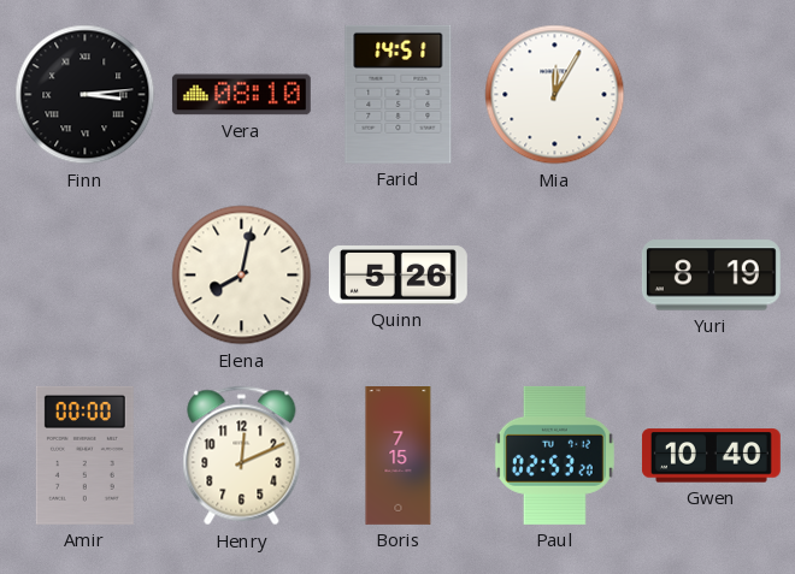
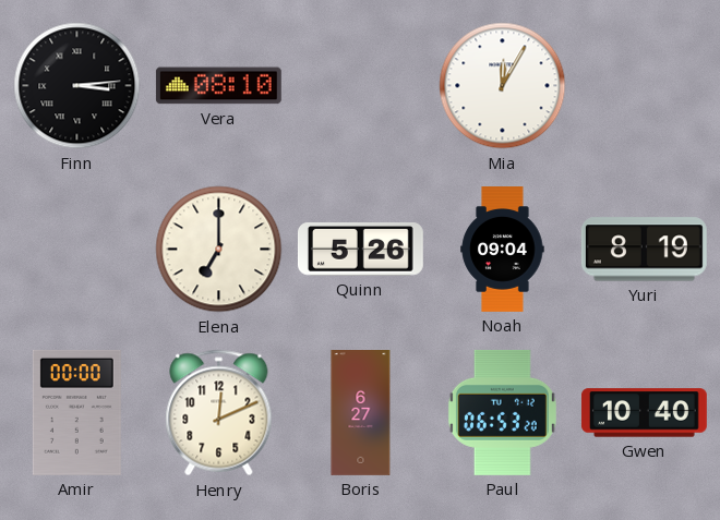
Farid: 14:51 -> none
Elena: 8:02 -> 7:00
Noah: none -> 09:04
Boris: 7:15 -> 6:27
Paul: 02:53 -> 06:53
